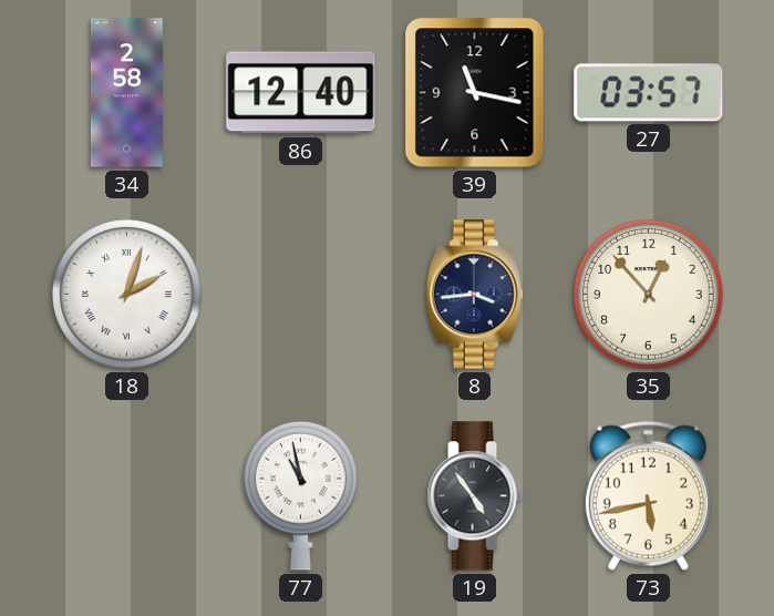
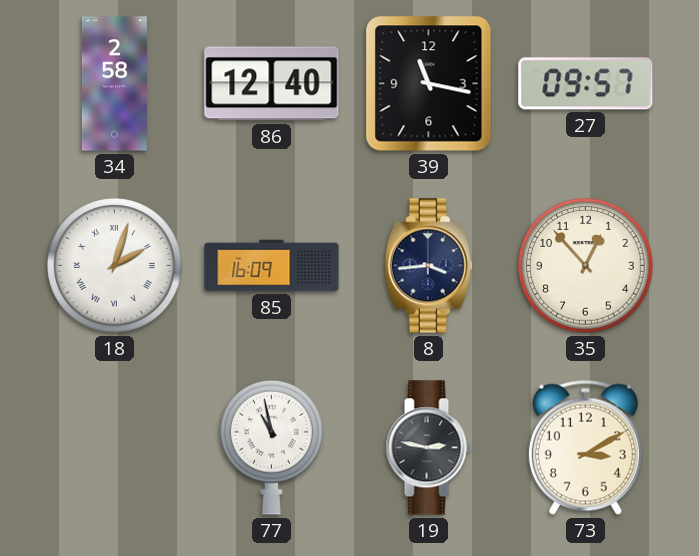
27: 03:57 -> 09:57
85: none -> 16:09
19: 4:54 -> 2:47
73: 5:43 -> 3:10
